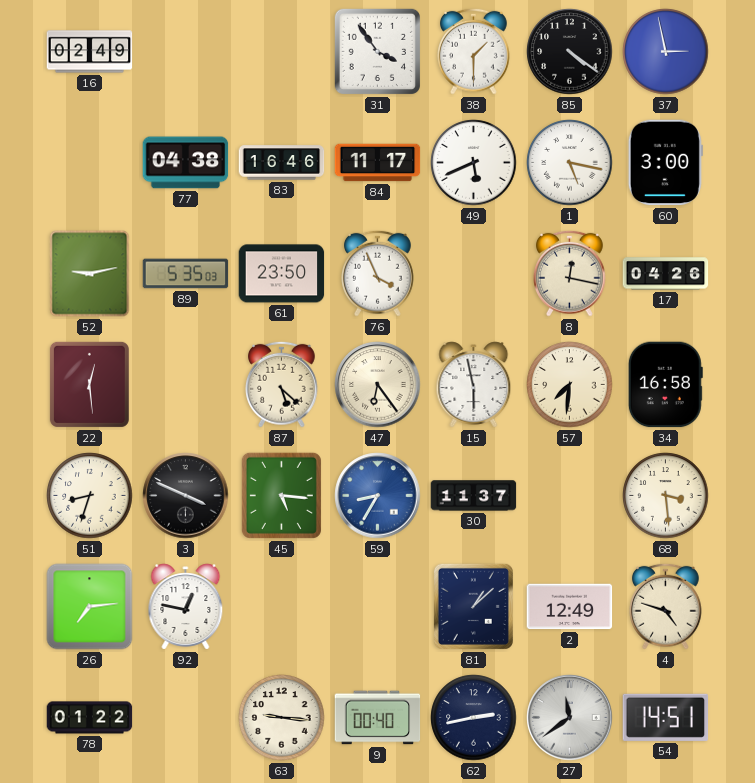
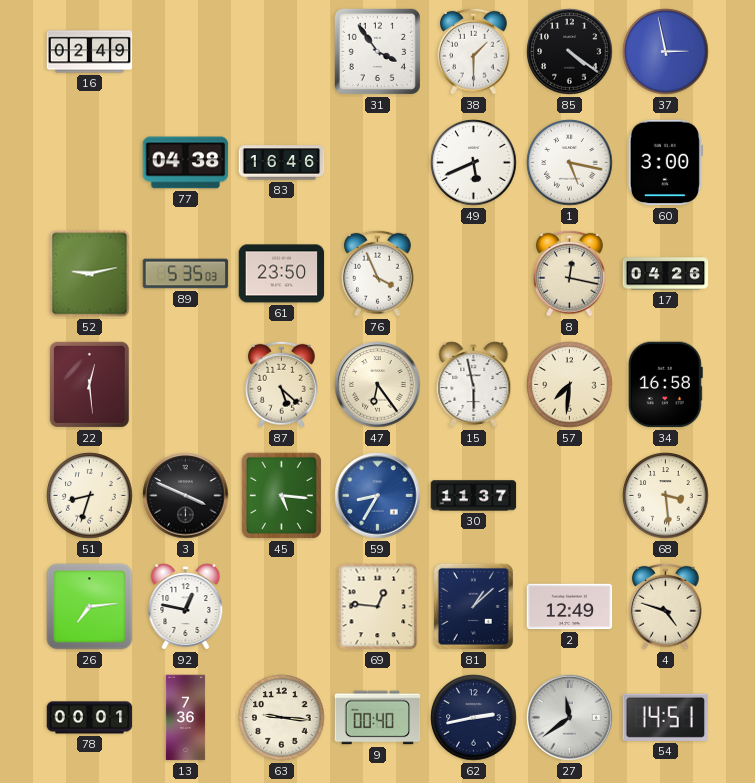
84: 11:17 -> none
69: none -> 12:46
78: 01:22 -> 00:01
13: none -> 7:36
